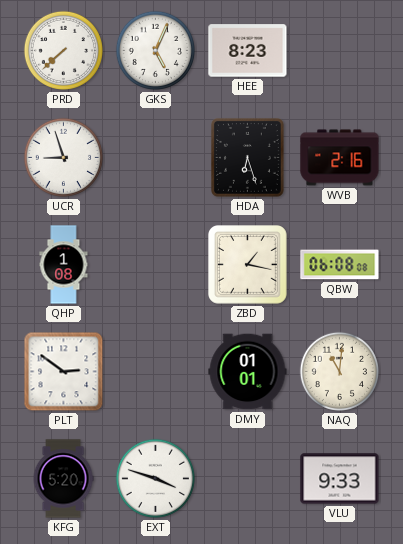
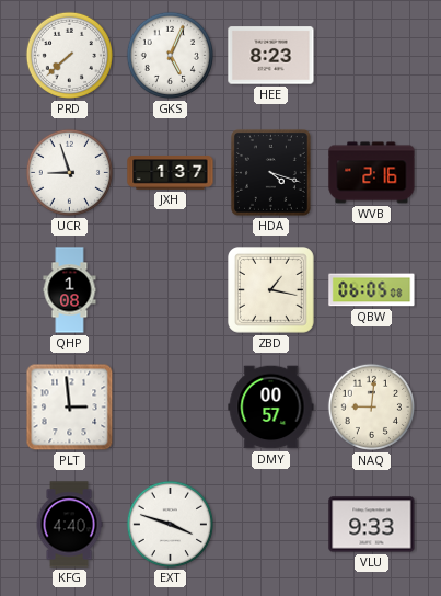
JXH: none -> 1:37
HDA: 6:27 -> 4:18
QBW: 06:08 -> 06:05
PLT: 2:51 -> 2:59
DMY: 01:01 -> 00:57
NAQ: 11:01 -> 9:01
KFG: 5:20 -> 4:40
